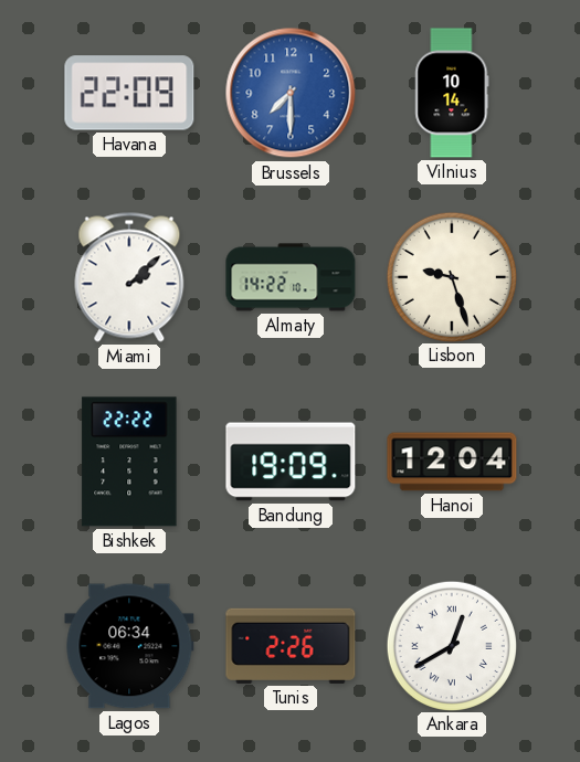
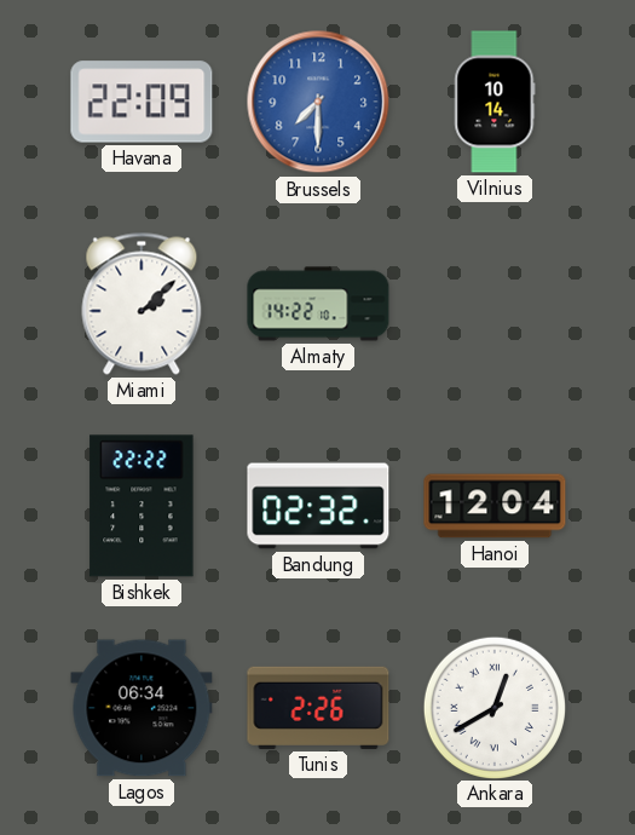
Lisbon: 9:27 -> none
Bandung: 19:09 -> 02:32
